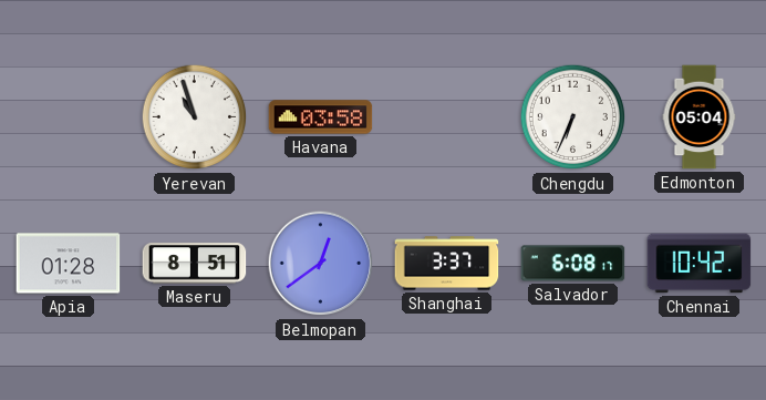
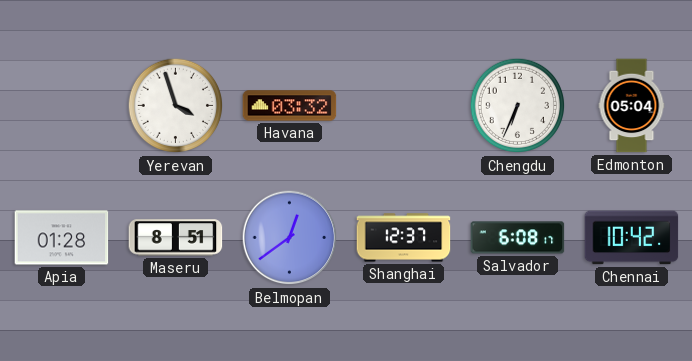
Yerevan: 10:57 -> 3:57
Havana: 03:58 -> 03:32
Shanghai: 3:37 -> 12:37
